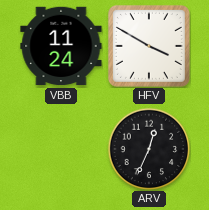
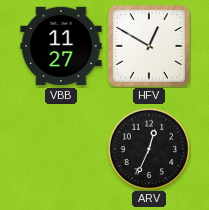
VBB: 11:24 -> 11:27
HFV: 3:50 -> 12:50
